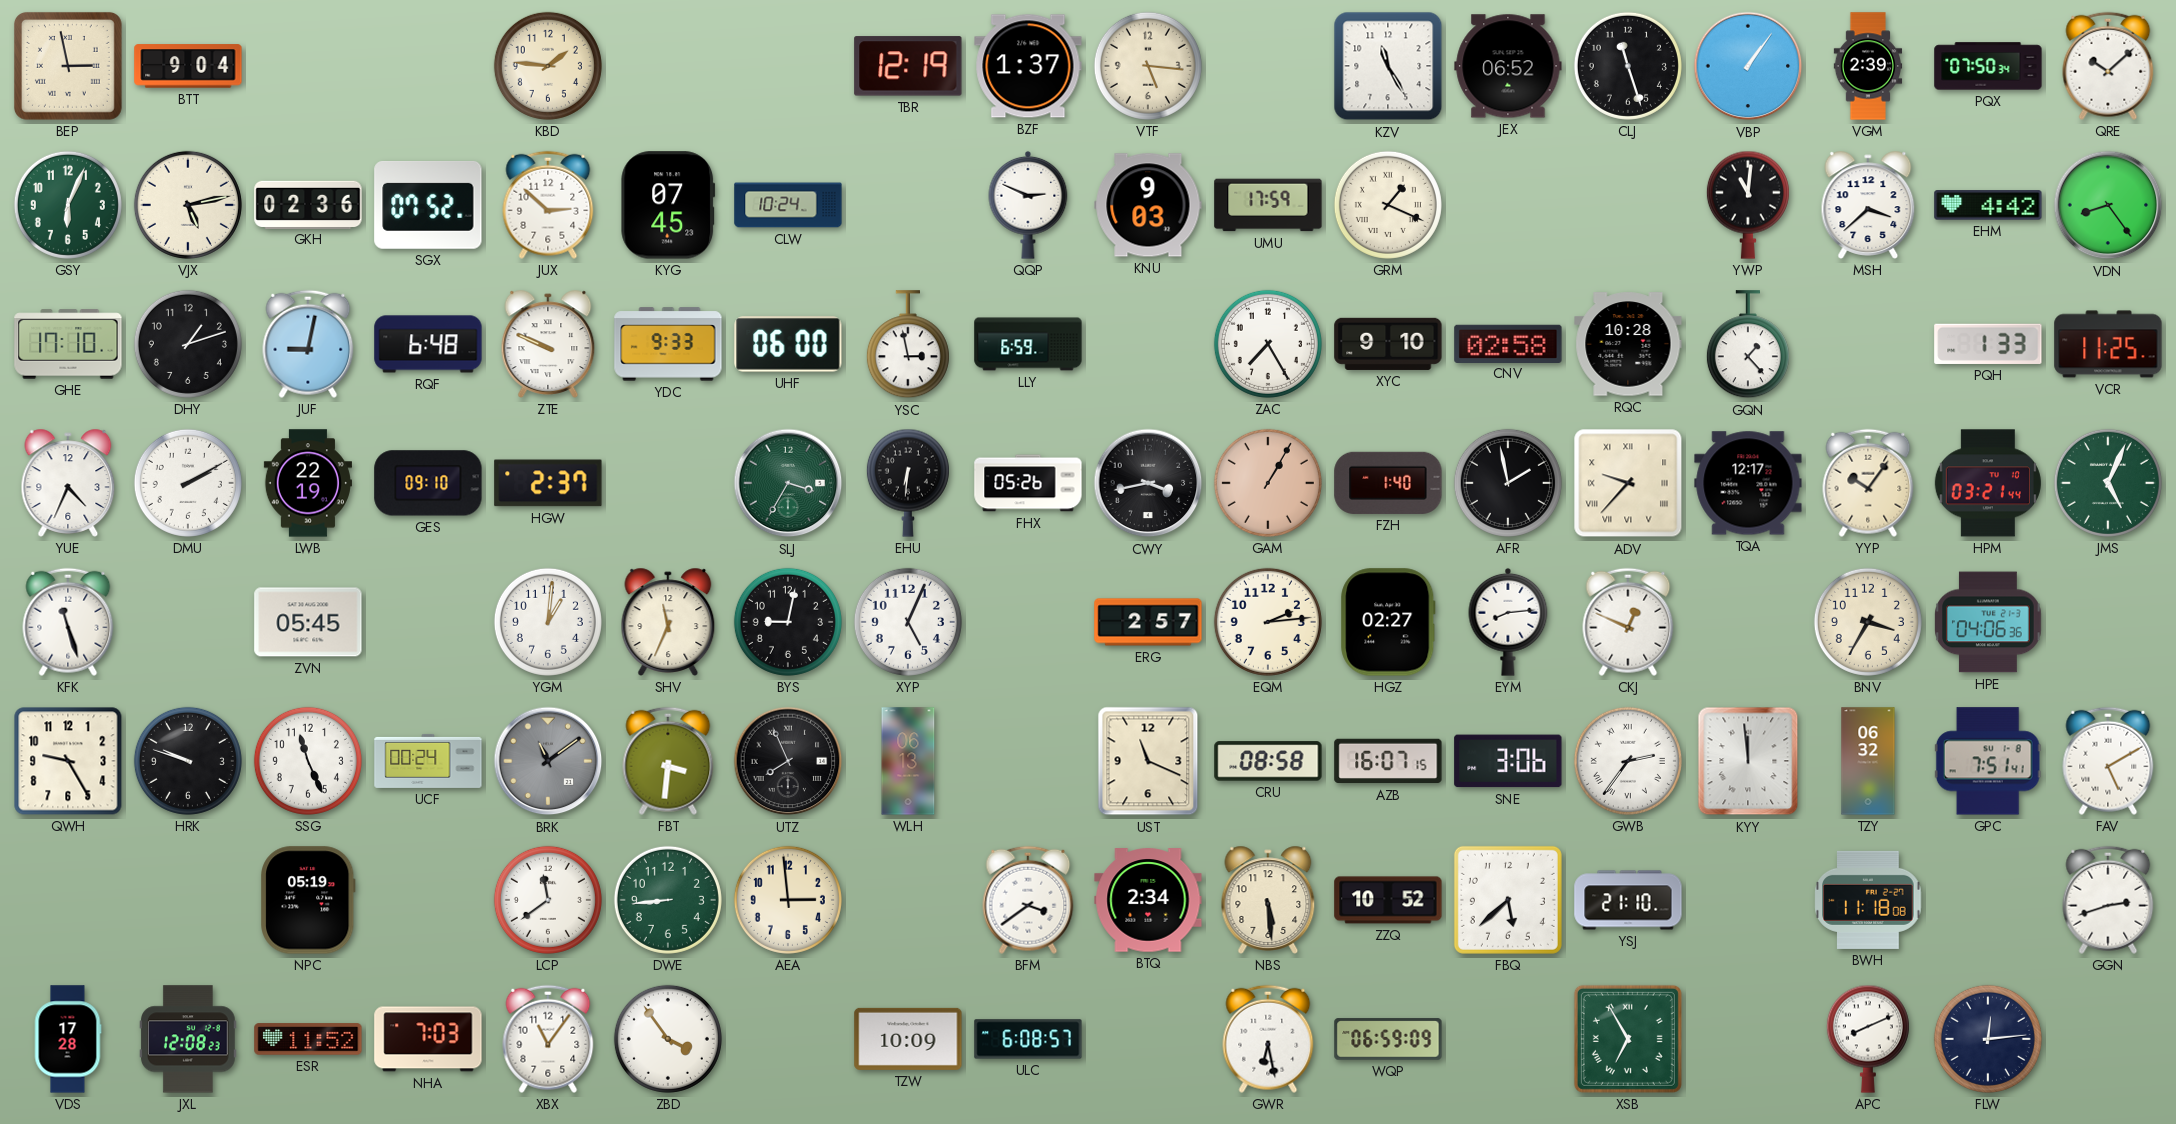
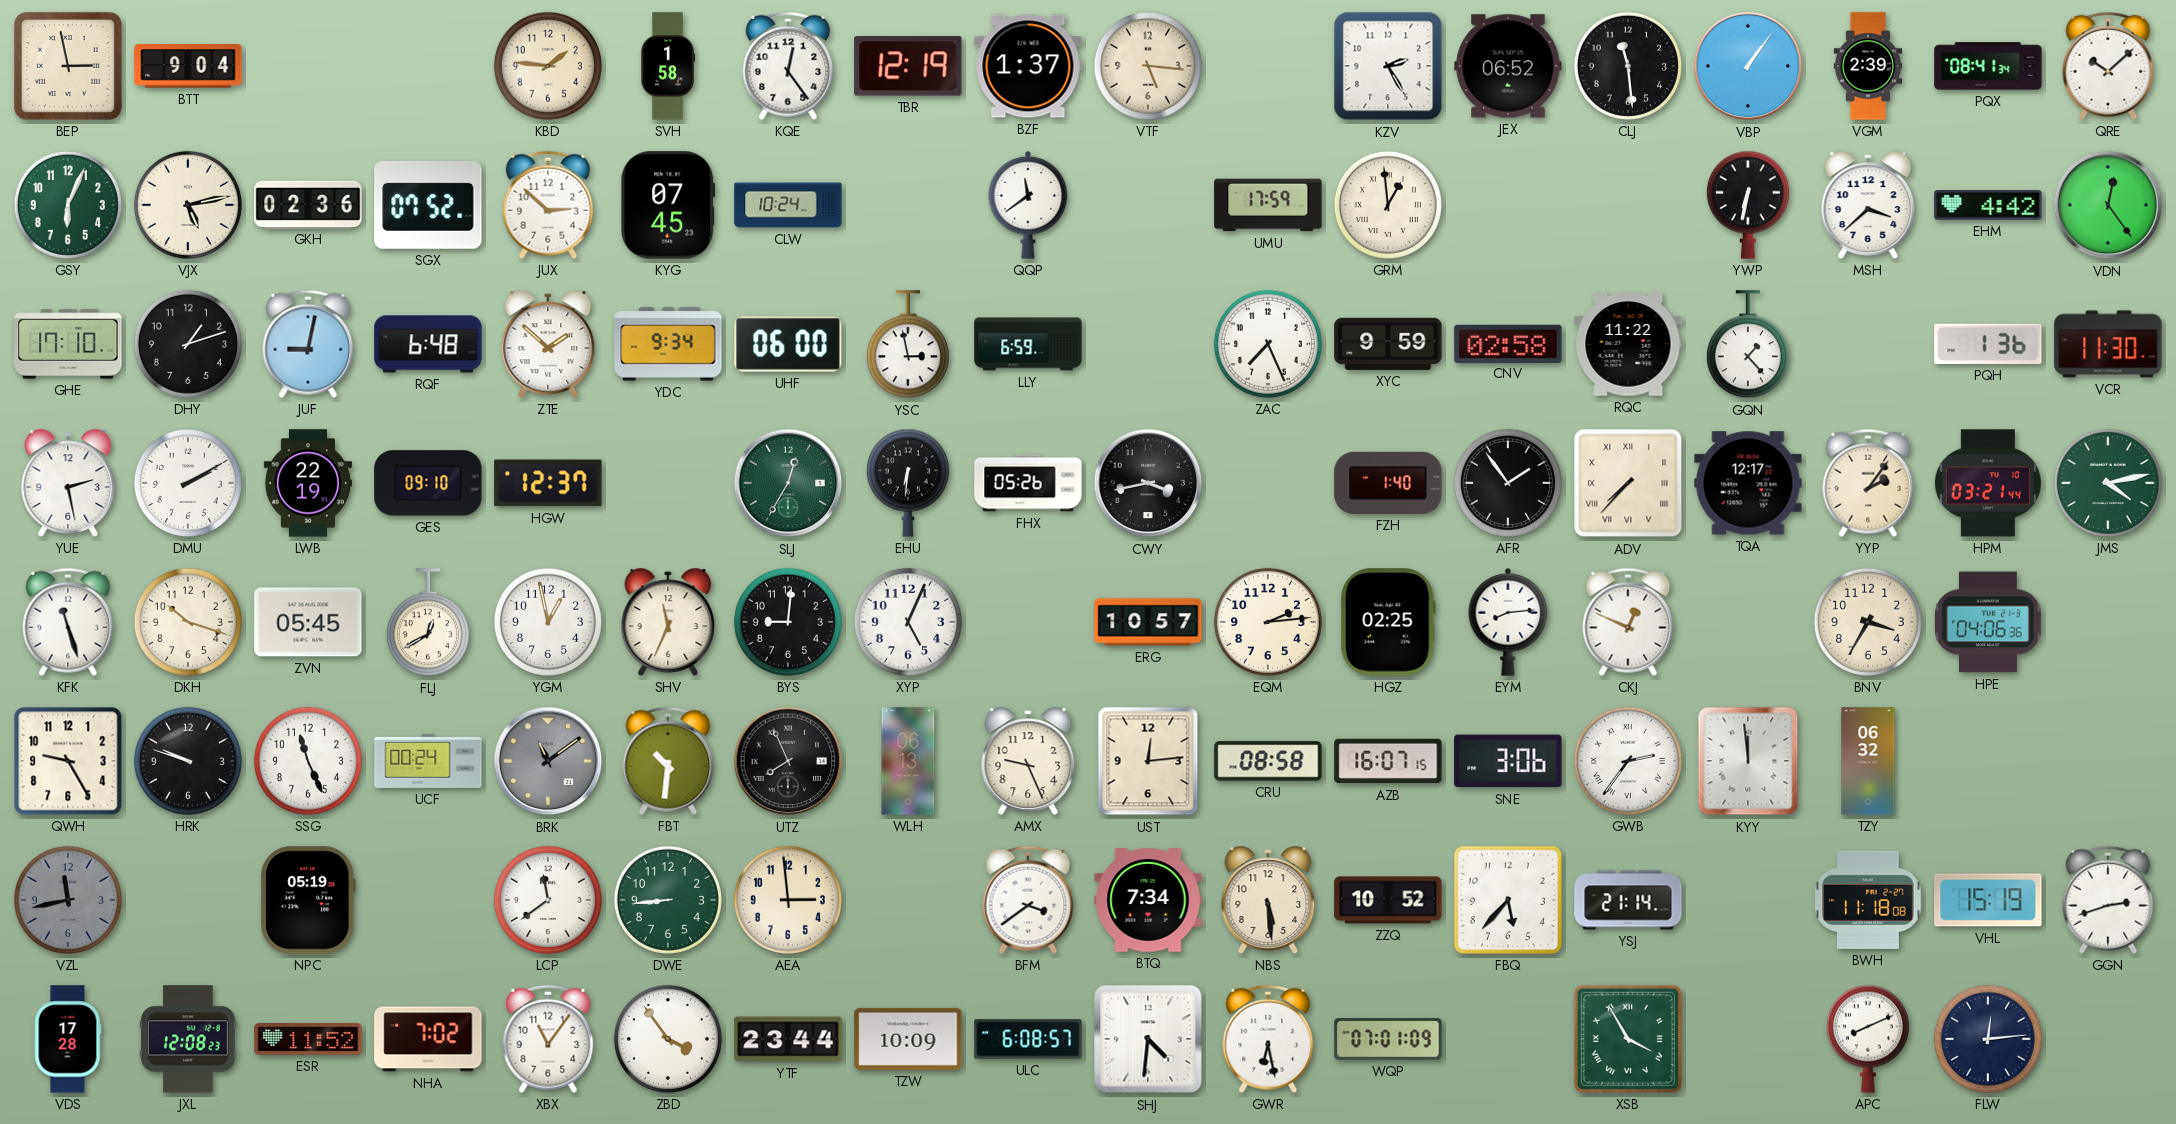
SVH: none -> 1:58
KQE: none -> 12:24
KZV: 11:25 -> 2:25
CLJ: 11:27 -> 11:29
PQX: 07:50 -> 08:41
QQP: 2:49 -> 11:39
KNU: 9:03 -> none
GRM: 1:19 -> 12:59
YWP: 11:01 -> 6:32
VDN: 8:24 -> 12:24
ZTE: 9:49 -> 1:52
YDC: 9:33 -> 9:34
ZAC: 7:25 -> 7:26
XYC: 9:10 -> 9:59
RQC: 10:28 -> 11:22
PQH: 1:33 -> 1:36
VCR: 11:25 -> 11:30
YUE: 4:34 -> 2:28
HGW: 2:37 -> 12:37
SLJ: 3:35 -> 12:35
GAM: 1:05 -> none
AFR: 1:58 -> 1:54
ADV: 9:37 -> 7:37
YYP: 10:06 -> 2:06
JMS: 5:04 -> 4:13
DKH: none -> 10:18
FLJ: none -> 12:40
YGM: 1:01 -> 12:58
BYS: 9:02 -> 9:01
ERG: 2:57 -> 10:57
HGZ: 02:27 -> 02:25
FBT: 3:31 -> 10:31
AMX: none -> 9:26
UST: 11:19 -> 12:14
GPC: 7:51 -> none
FAV: 5:10 -> none
VZL: none -> 11:43
BTQ: 2:34 -> 7:34
FBQ: 5:38 -> 5:37
YSJ: 21:10 -> 21:14
VHL: none -> 15:19
NHA: 7:03 -> 7:02
YTF: none -> 23:44
SHJ: none -> 4:31
WQP: 06:59 -> 07:01
XSB: 6:55 -> 3:55
